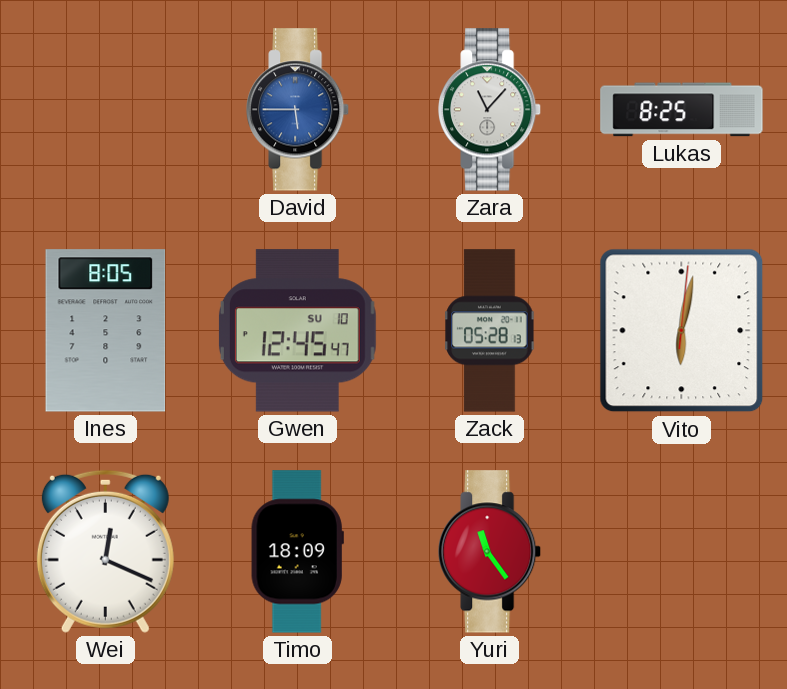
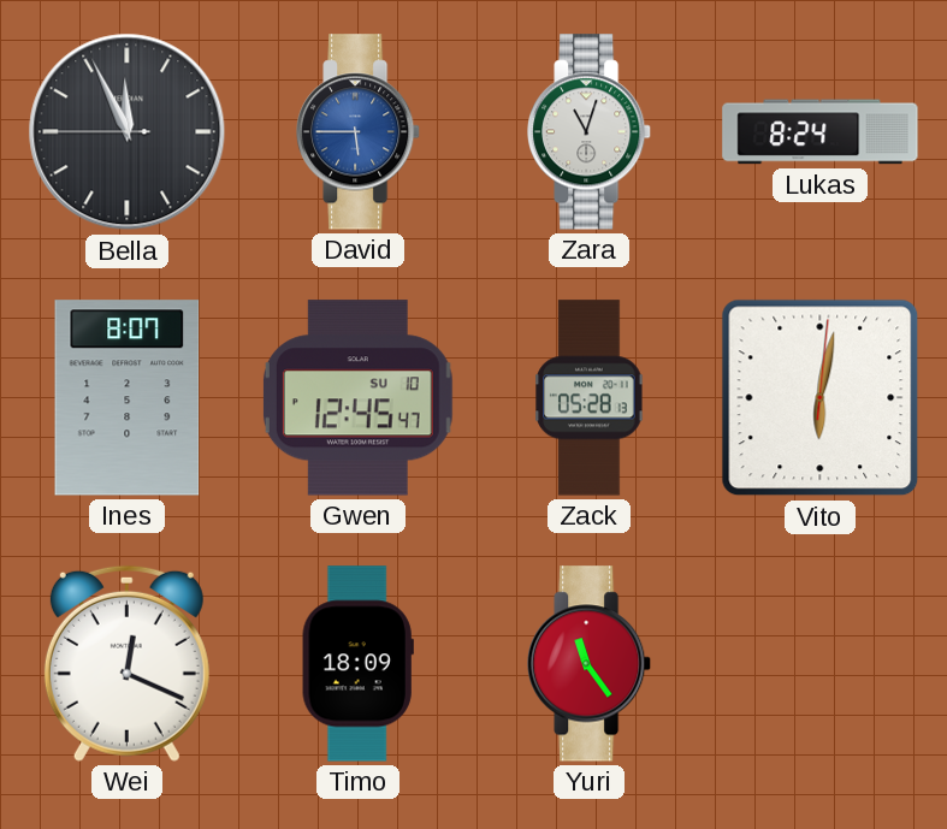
Bella: none -> 11:55
Zara: 11:07 -> 11:03
Lukas: 8:25 -> 8:24
Ines: 8:05 -> 8:07
